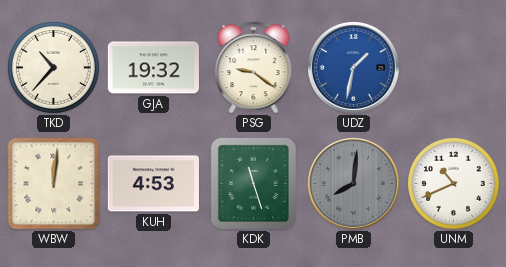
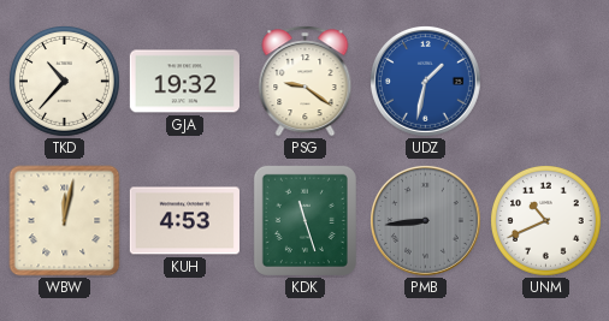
WBW: 12:01 -> 12:02
PMB: 8:01 -> 8:44
